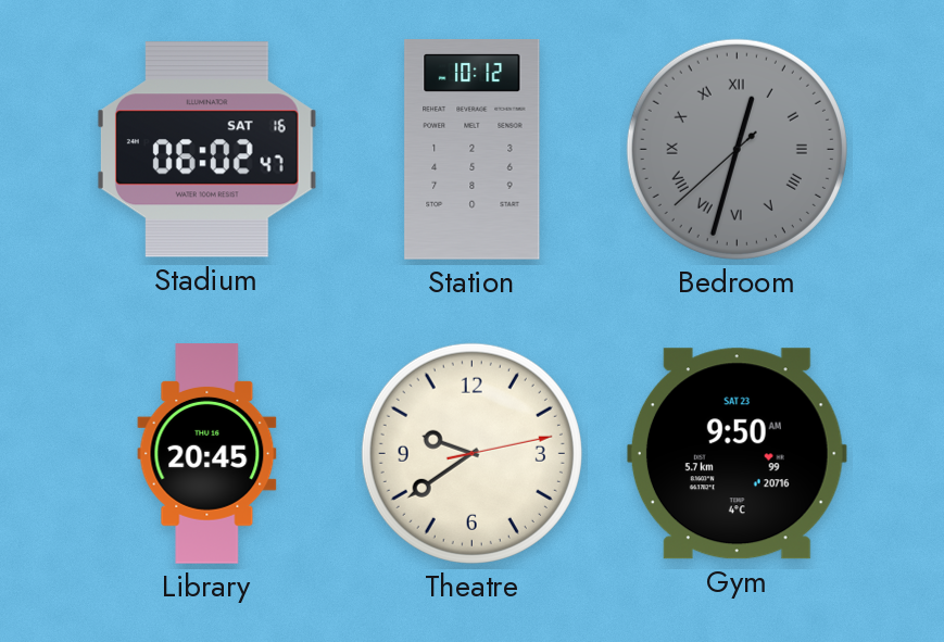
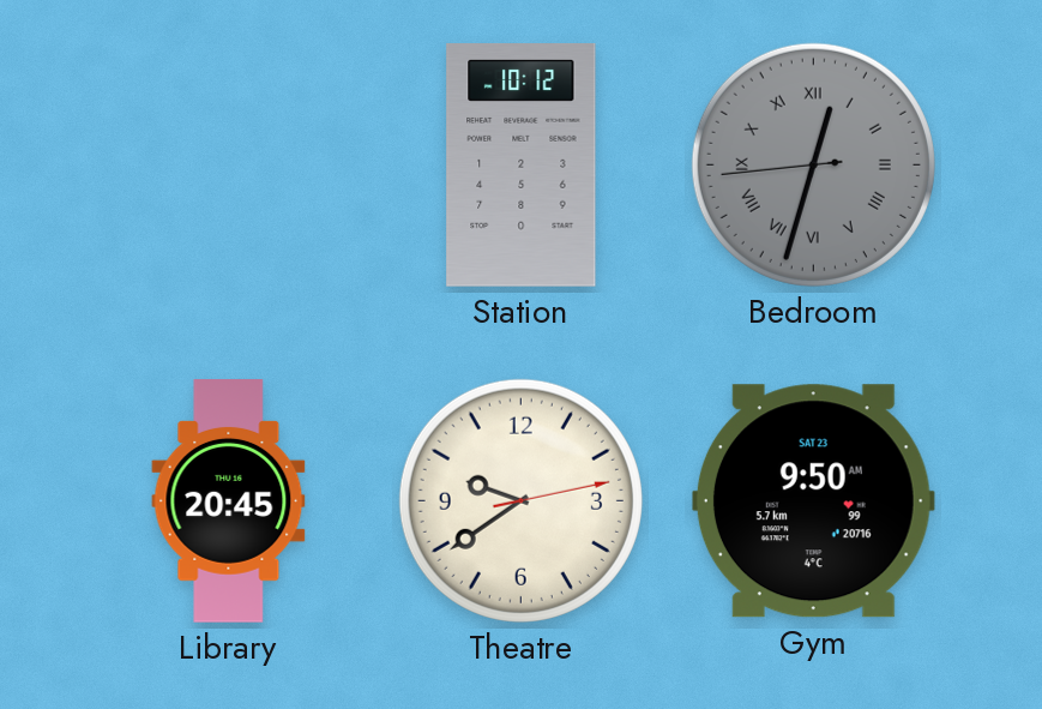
Stadium: 06:02 -> none
Bedroom: 12:32:38 -> 12:32:44
